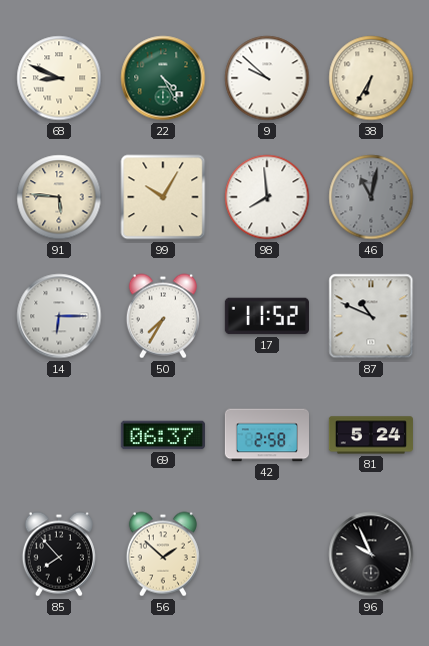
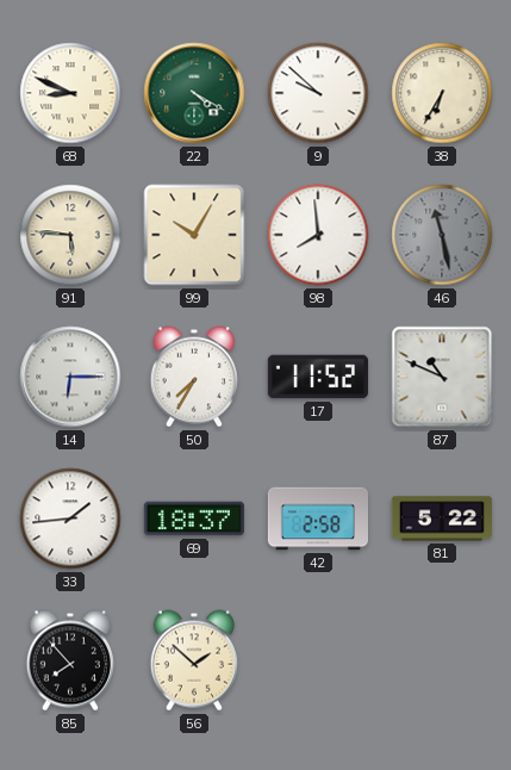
22: 4:25 -> 4:20
46: 11:02 -> 11:28
33: none -> 1:44
69: 06:37 -> 18:37
81: 5:24 -> 5:22
96: 9:56 -> none
